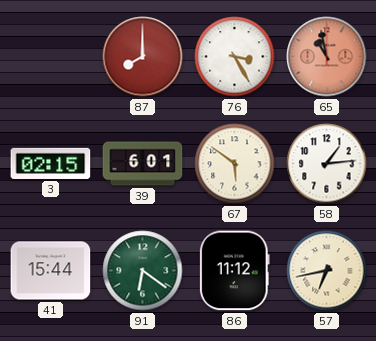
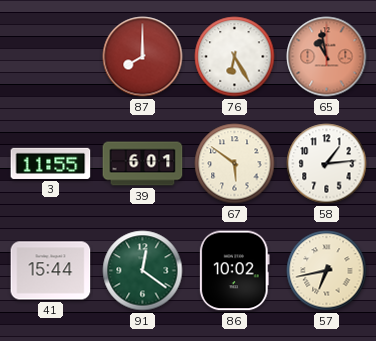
76: 3:25 -> 6:25
3: 02:15 -> 11:55
91: 6:21 -> 12:21
86: 11:12 -> 10:02
